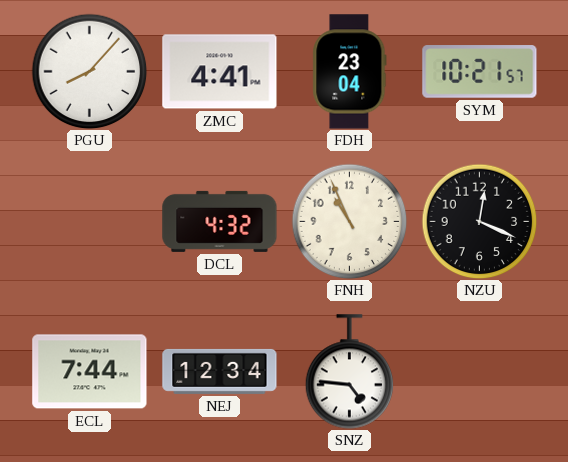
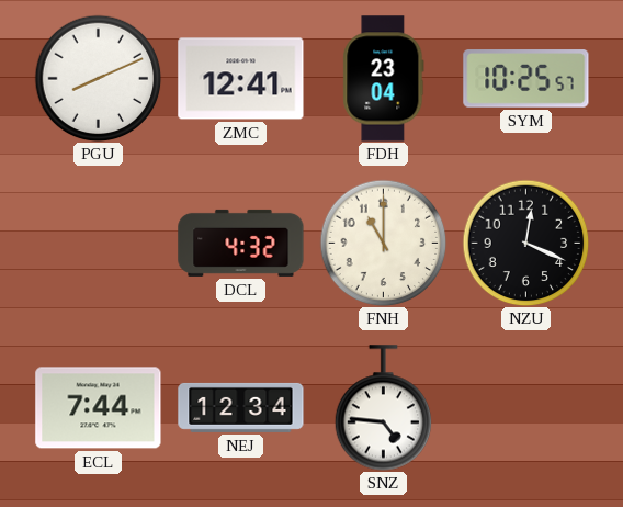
PGU: 8:07 -> 8:11
ZMC: 4:41 -> 12:41
SYM: 10:21 -> 10:25
FNH: 10:56 -> 11:00
